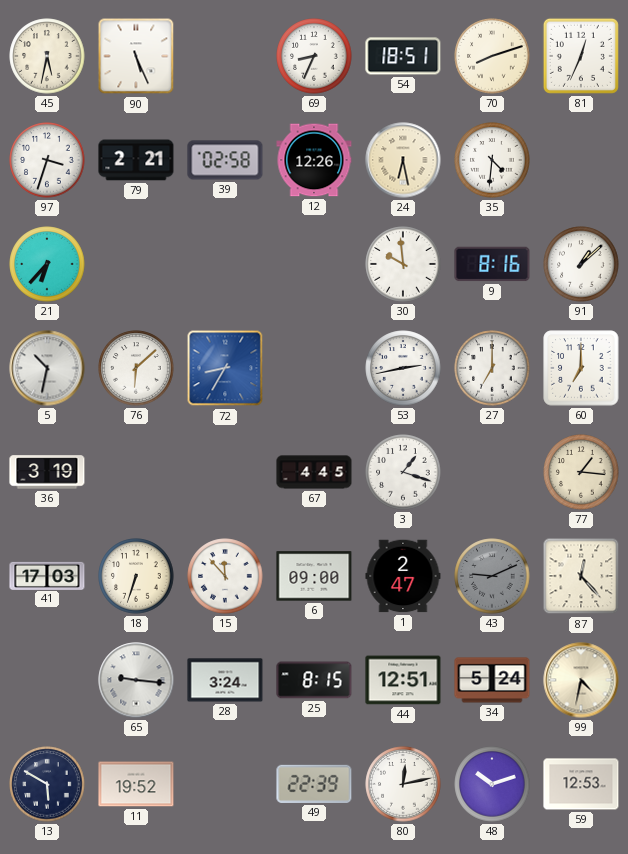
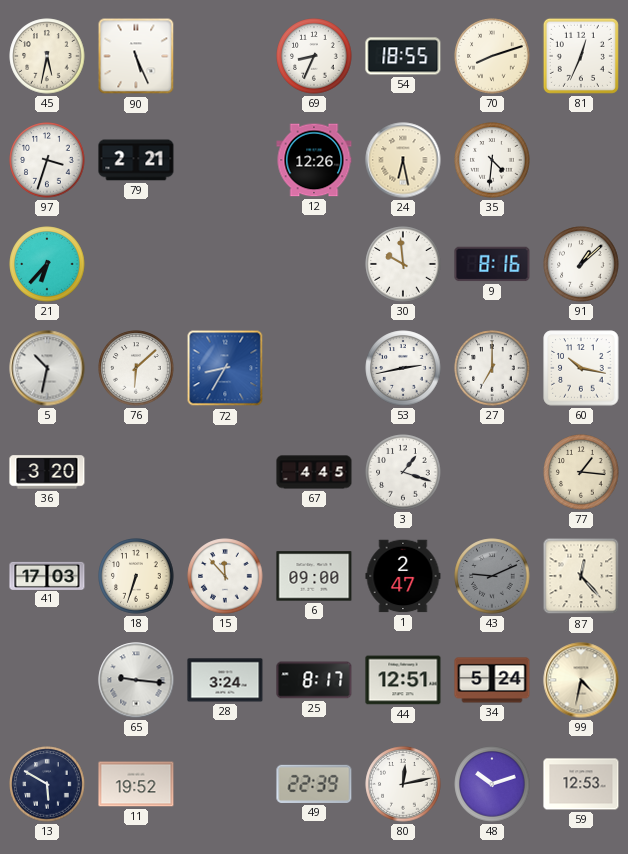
54: 18:51 -> 18:55
39: 02:58 -> none
60: 7:00 -> 10:17
36: 3:19 -> 3:20
25: 8:15 -> 8:17
